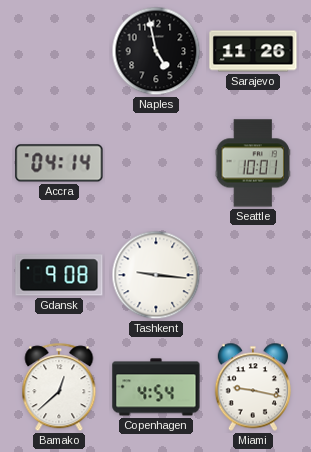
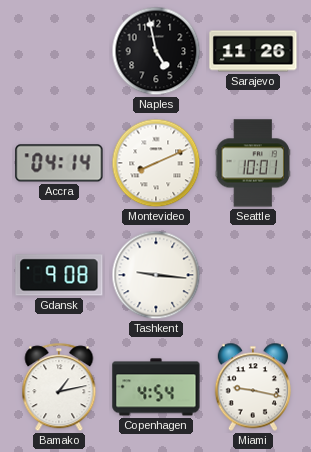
Montevideo: none -> 8:11
Bamako: 12:38 -> 1:13
